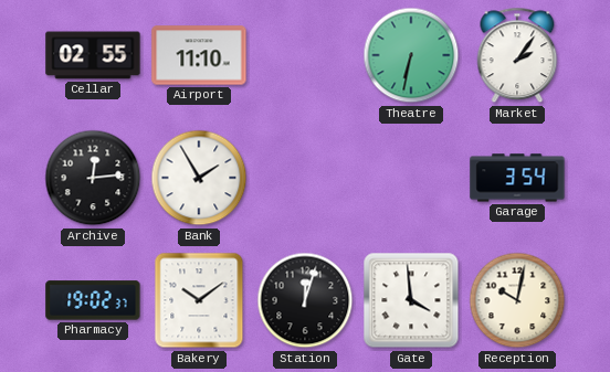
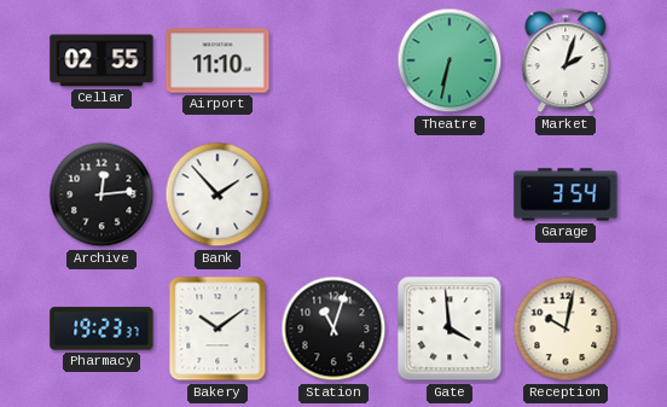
Market: 2:06 -> 2:03
Bank: 1:55 -> 1:53
Pharmacy: 19:02 -> 19:23
Station: 12:03 -> 11:03
